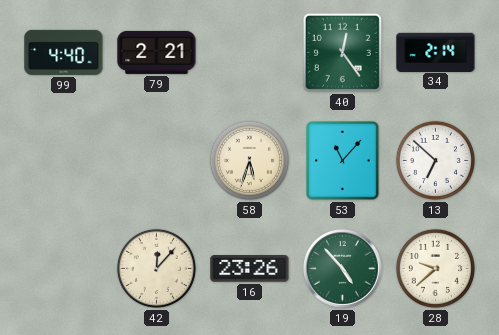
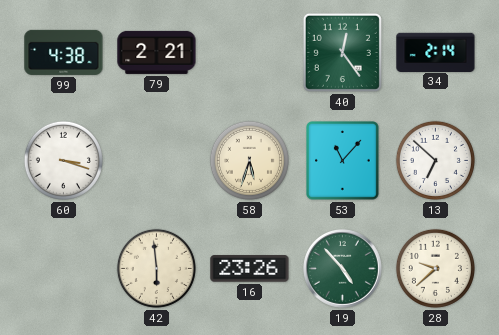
99: 4:40 -> 4:38
60: none -> 3:18
42: 12:07 -> 5:59
